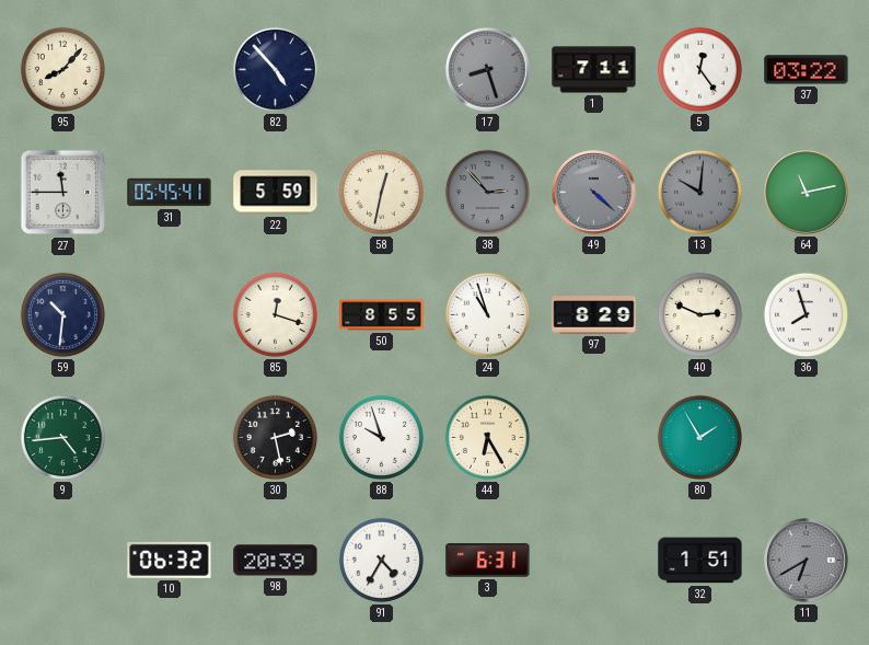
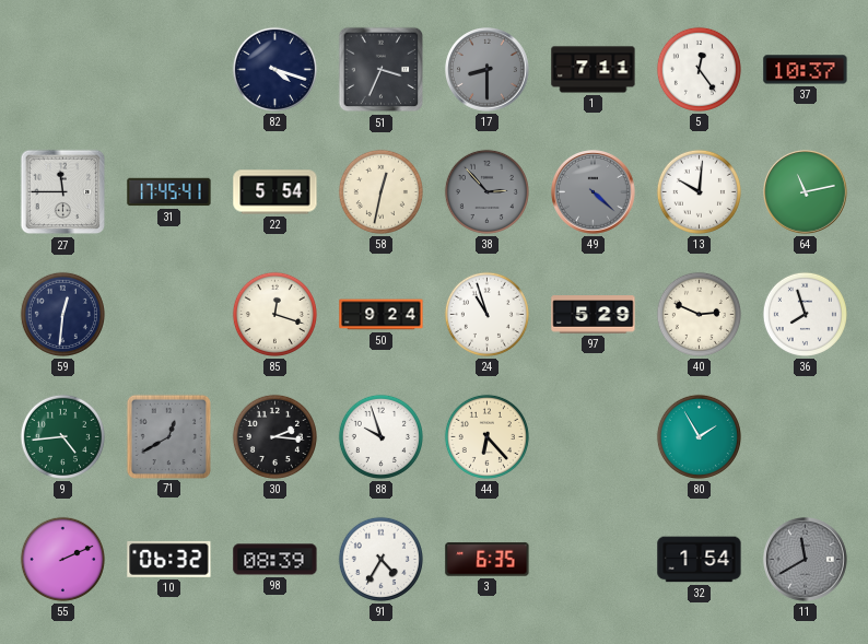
95: 8:07 -> none
82: 4:53 -> 4:18
51: none -> 3:34
17: 8:27 -> 8:30
37: 03:22 -> 10:37
31: 05:45 -> 17:45
22: 5:59 -> 5:54
13 dial: grey -> white
59: 10:31 -> 12:31
50: 8:55 -> 9:24
97: 8:29 -> 5:29
71: none -> 12:40
30: 2:28 -> 2:16
44: 6:25 -> 6:23
55: none -> 2:11
98: 20:39 -> 08:39
3: 6:31 -> 6:35
32: 1:51 -> 1:54
11: 6:40 -> 11:40
